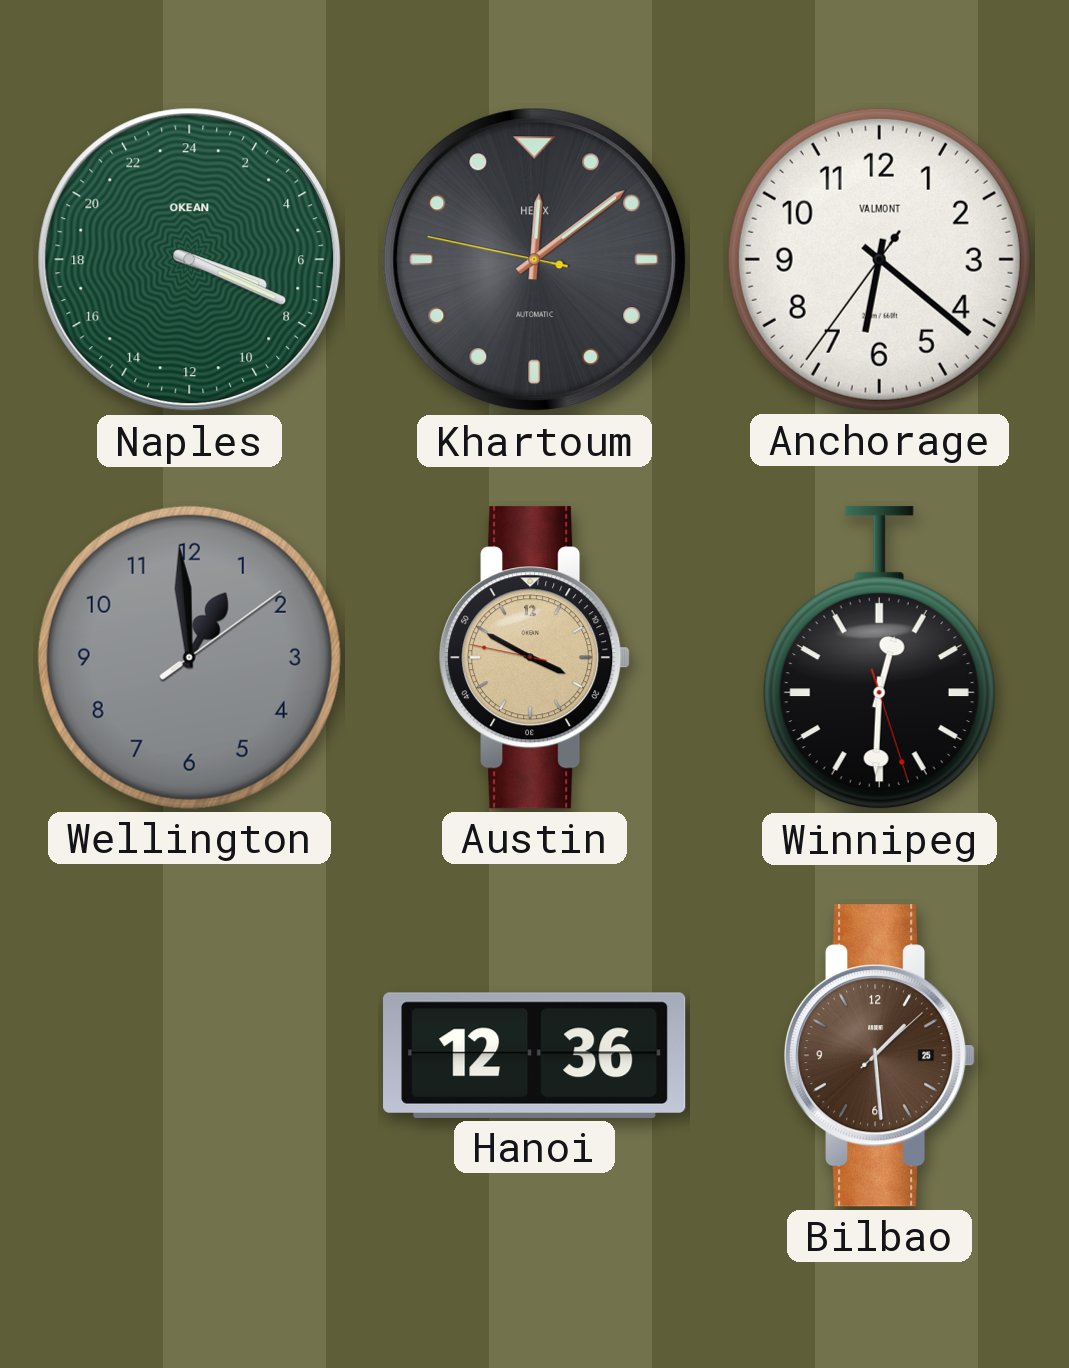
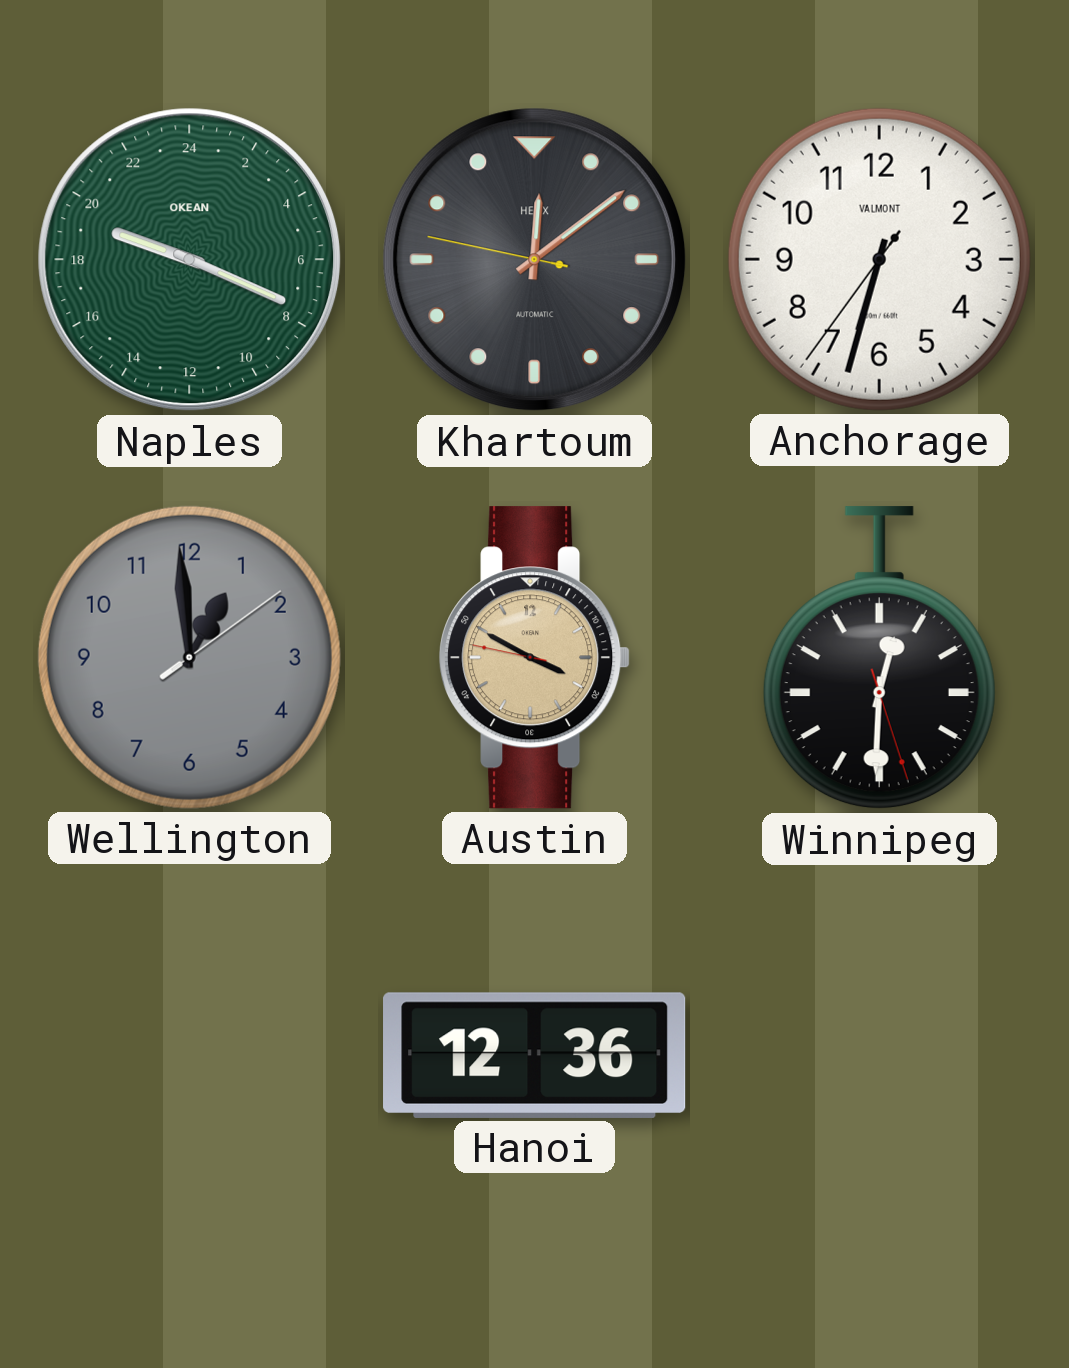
Naples: 7:19 -> 19:19
Anchorage: 6:21 -> 6:32
Bilbao: 1:29 -> none
